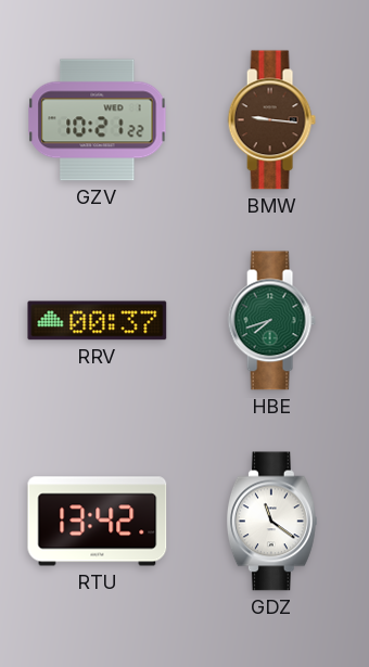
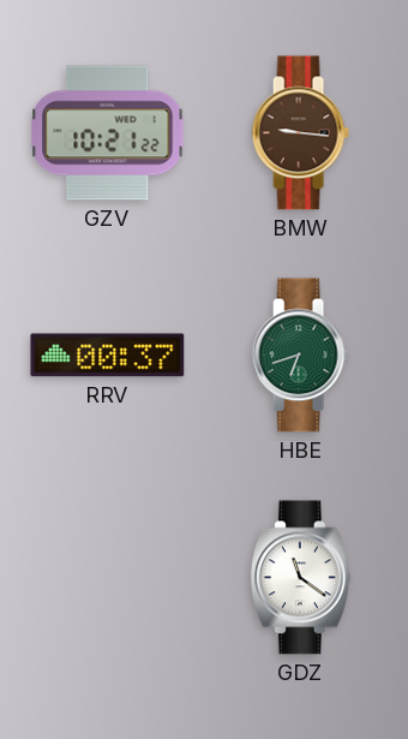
HBE: 7:42 -> 6:42
RTU: 13:42 -> none
